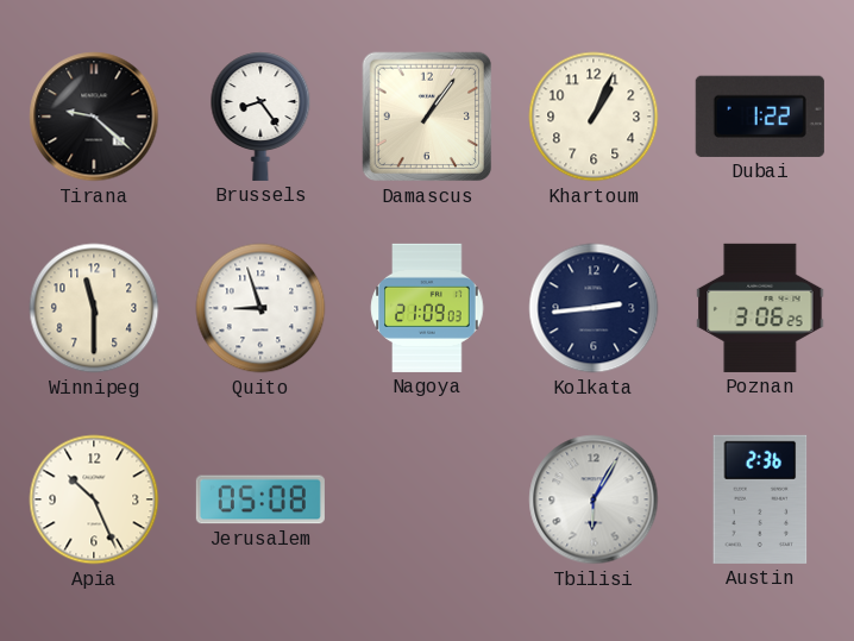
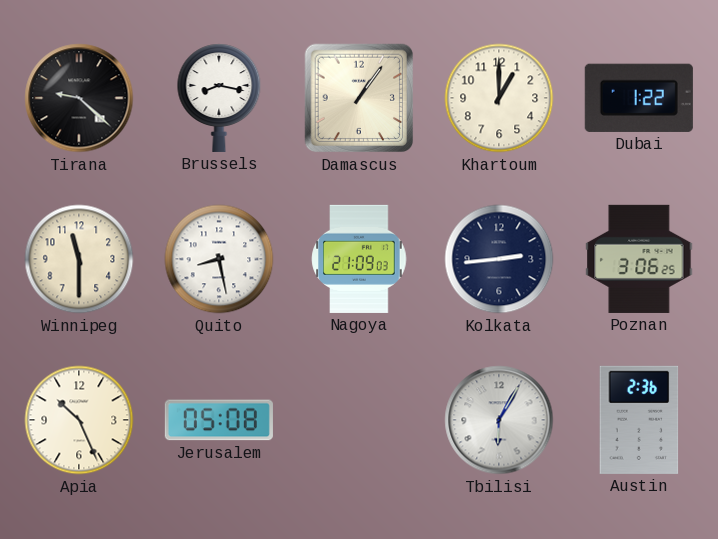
Brussels: 8:24 -> 8:17
Khartoum: 1:04 -> 1:00
Quito: 8:57 -> 8:28
